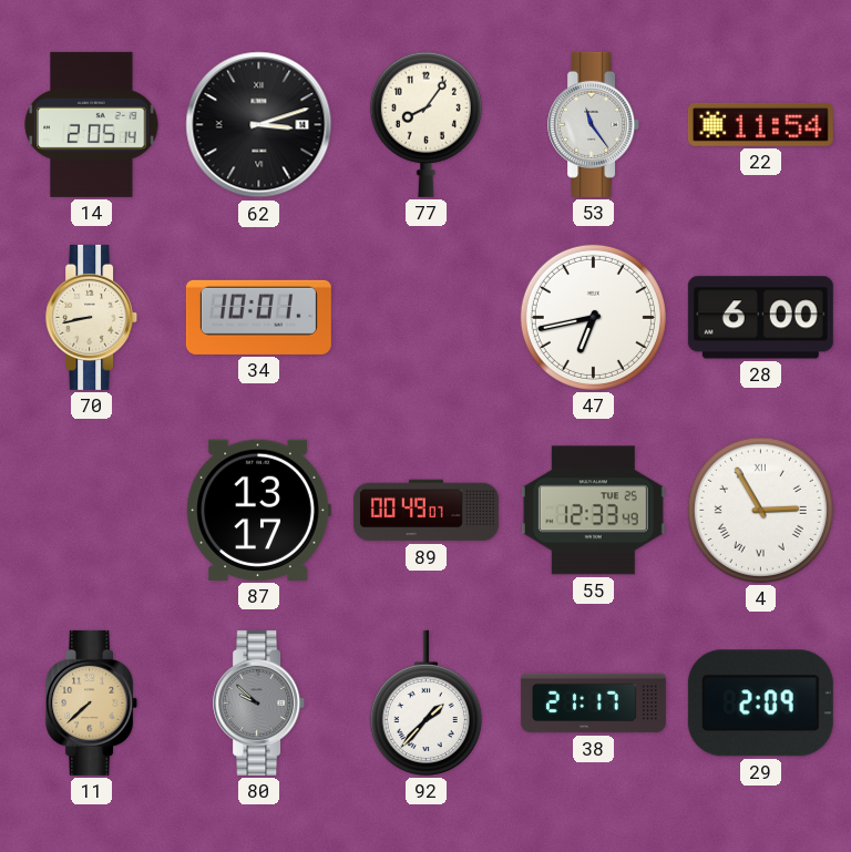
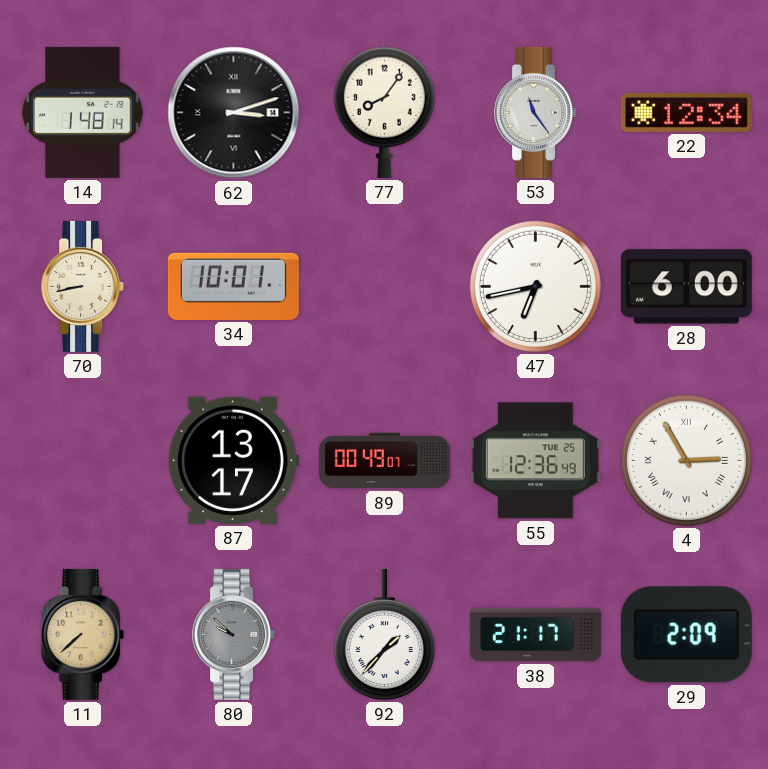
14: 2:05 -> 1:48
22: 11:54 -> 12:34
55: 12:33 -> 12:36
